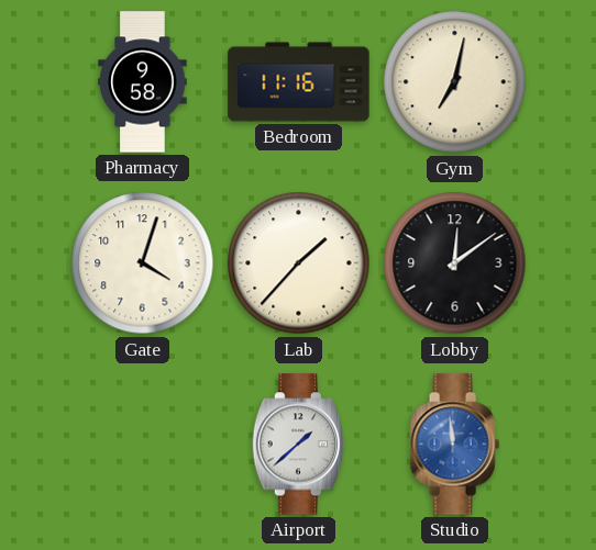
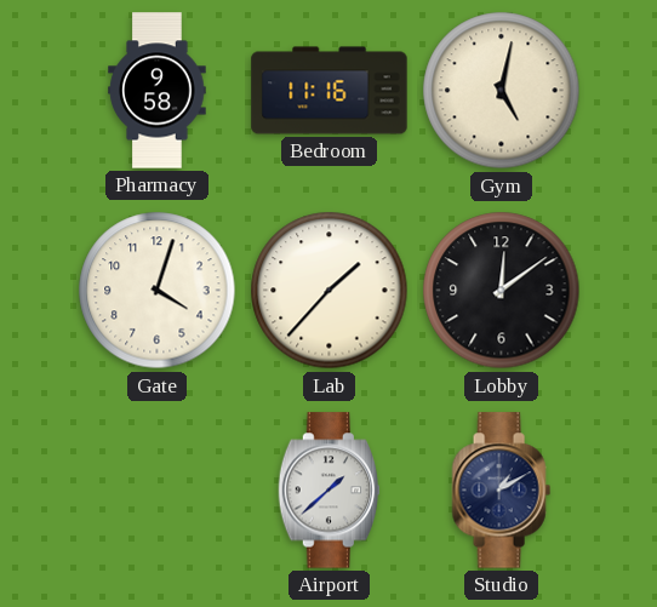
Gym: 7:02 -> 5:02
Studio: 11:59 -> 1:10
Studio dial: blue -> navy
